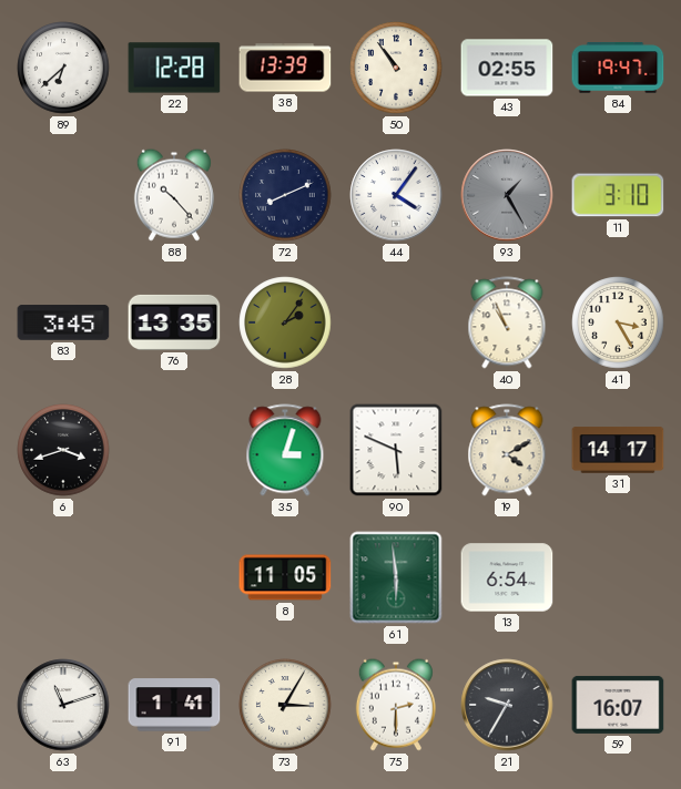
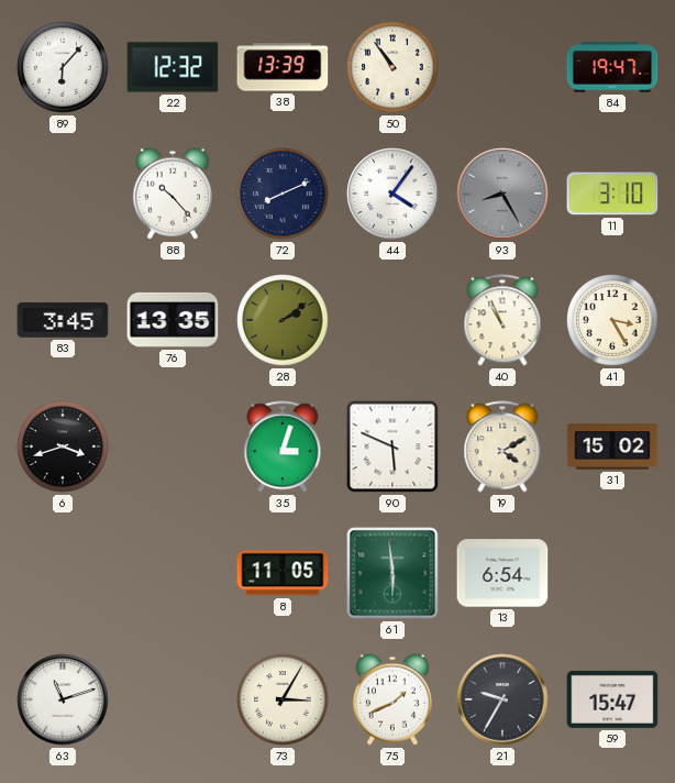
89: 6:38 -> 6:07
22: 12:28 -> 12:32
43: 02:55 -> none
93: 1:25 -> 8:25
28: 2:06 -> 2:09
31: 14:17 -> 15:02
91: 1:41 -> none
75: 2:30 -> 1:41
59: 16:07 -> 15:47
